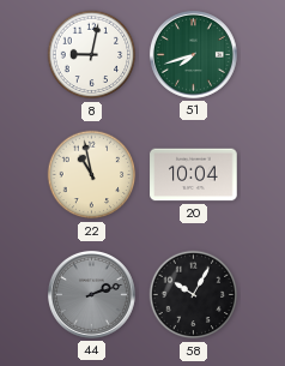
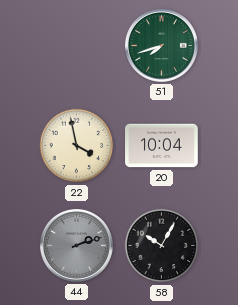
8: 9:02 -> none
22: 10:58 -> 3:58
